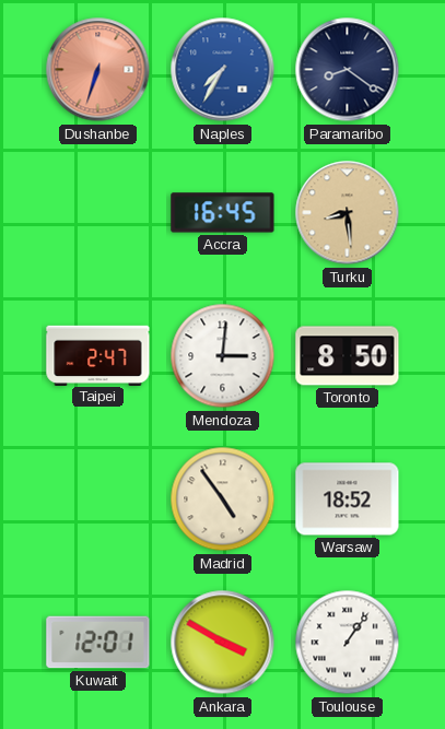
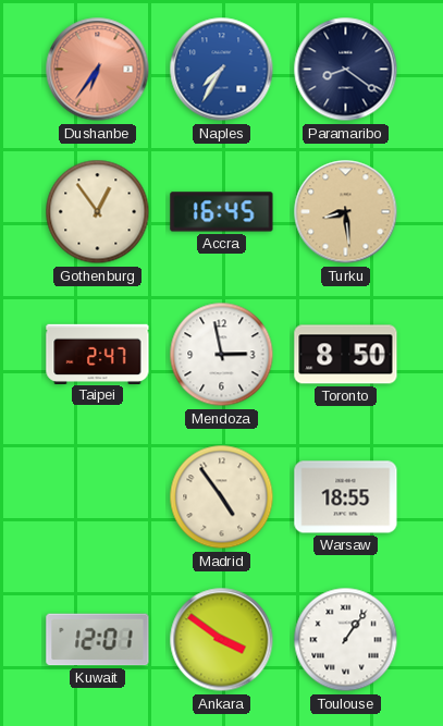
Dushanbe: 6:33 -> 6:36
Gothenburg: none -> 12:54
Mendoza: 3:01 -> 2:58
Warsaw: 18:52 -> 18:55
Ankara: 3:50 -> 3:51
